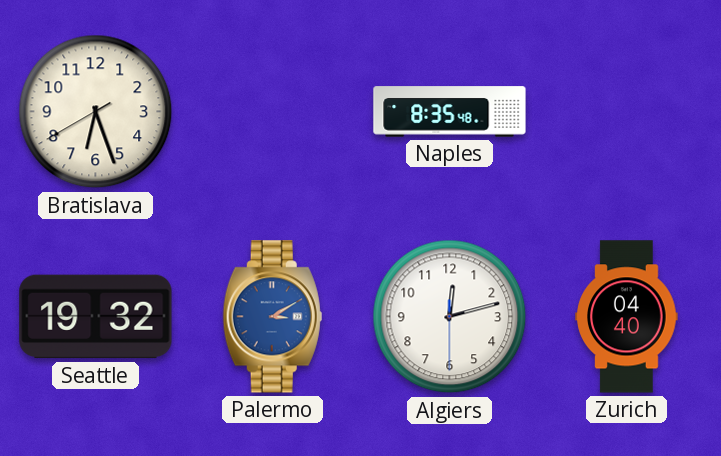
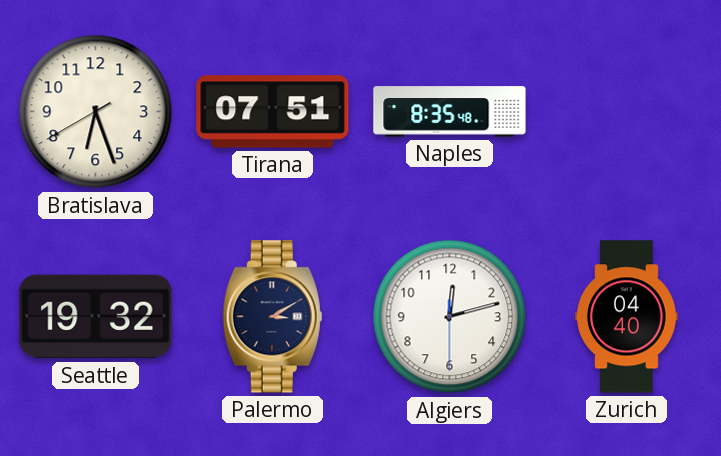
Tirana: none -> 07:51
Palermo dial: blue -> navy
